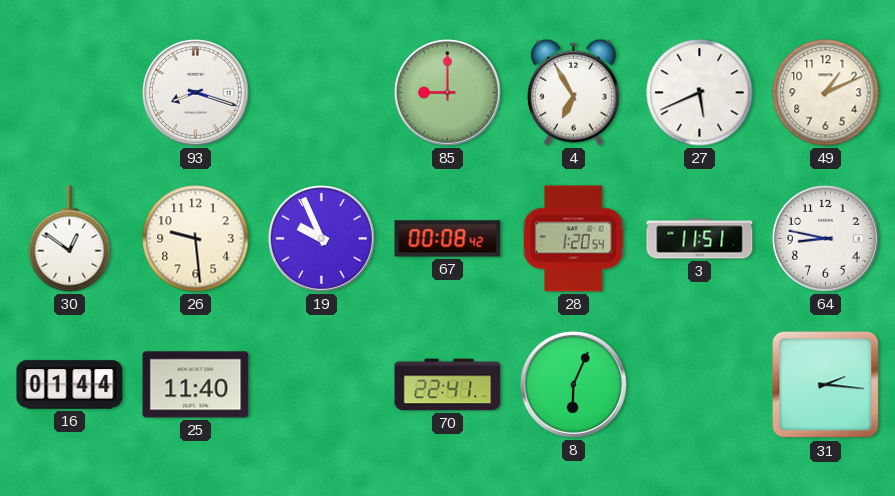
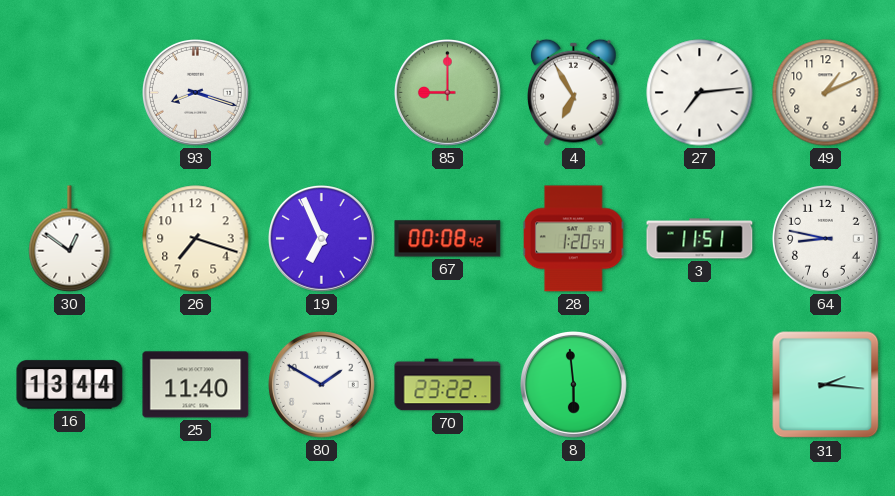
27: 5:41 -> 7:14
26: 9:29 -> 7:18
19: 9:56 -> 6:56
16: 01:44 -> 13:44
80: none -> 1:50
70: 22:41 -> 23:22
8: 6:04 -> 5:59
